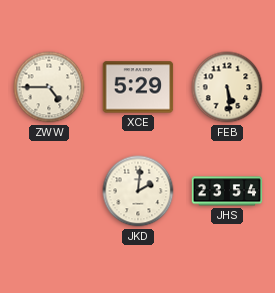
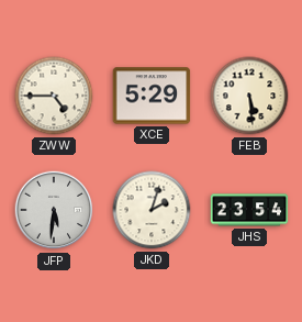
JFP: none -> 5:31
JKD: 2:01 -> 2:03
